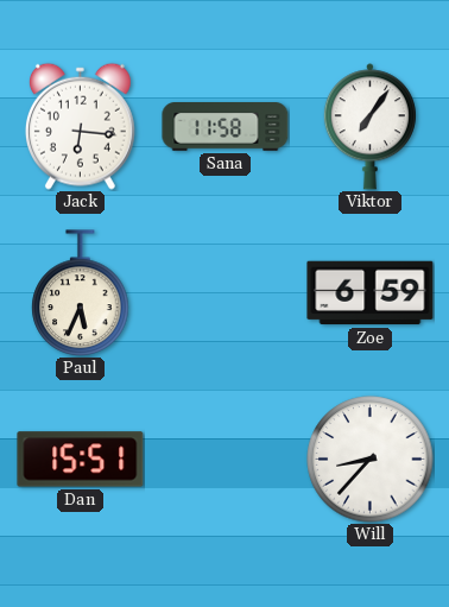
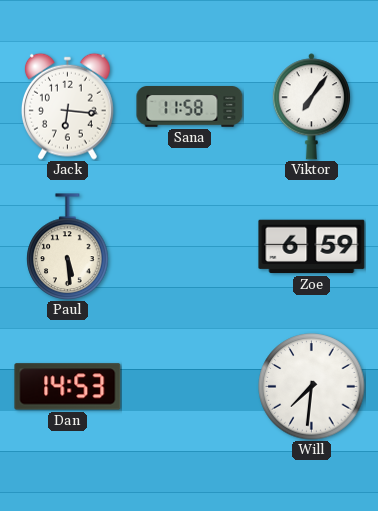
Paul: 5:34 -> 5:29
Dan: 15:51 -> 14:53
Will: 8:37 -> 7:31
